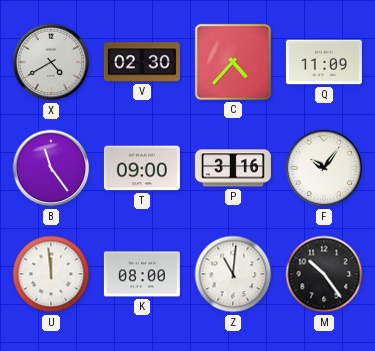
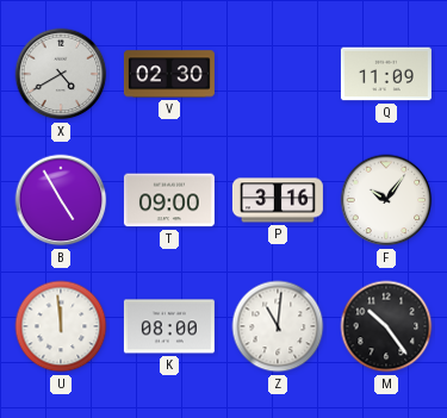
C: 4:37 -> none
B: 11:24 -> 4:55
